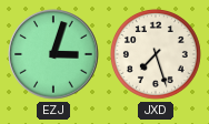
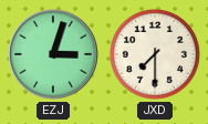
JXD: 7:27 -> 7:30
